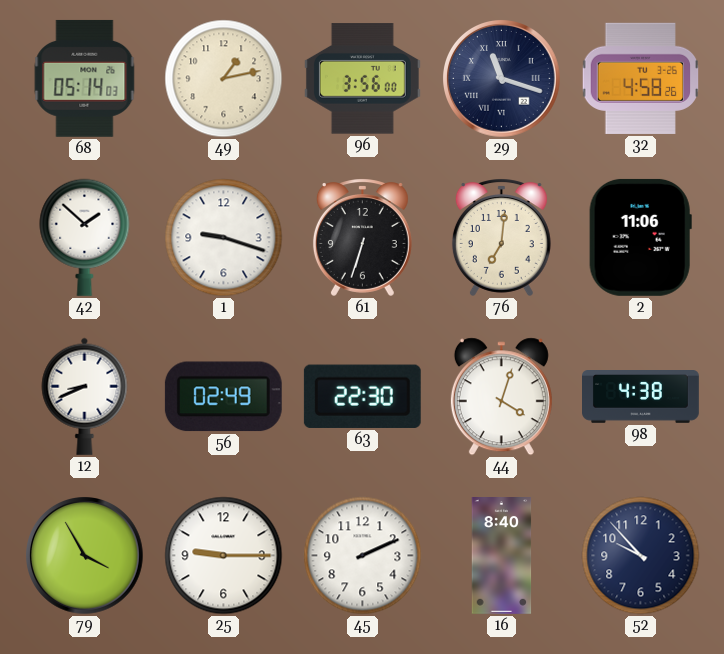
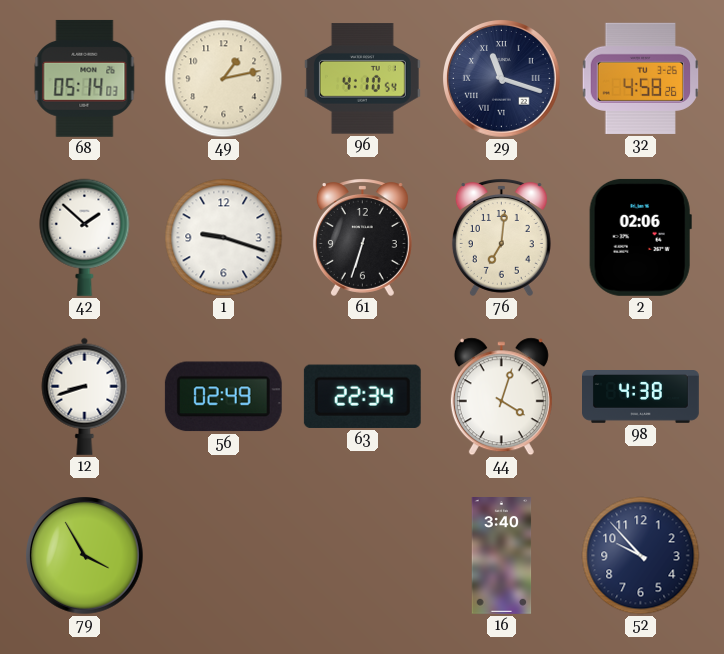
96: 3:56 -> 4:10
2: 11:06 -> 02:06
12: 8:41 -> 8:42
63: 22:30 -> 22:34
25: 9:15 -> none
45: 2:11 -> none
16: 8:40 -> 3:40
